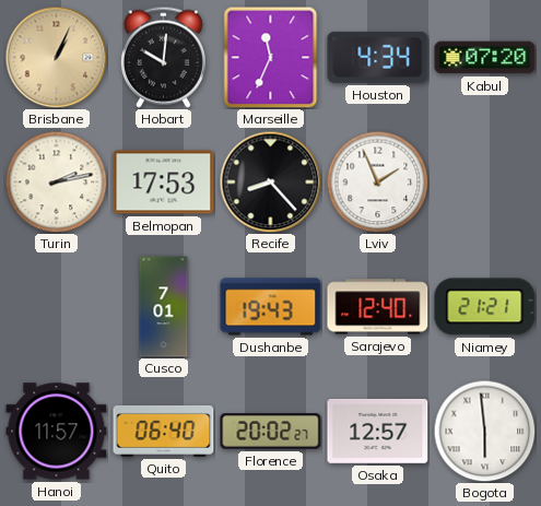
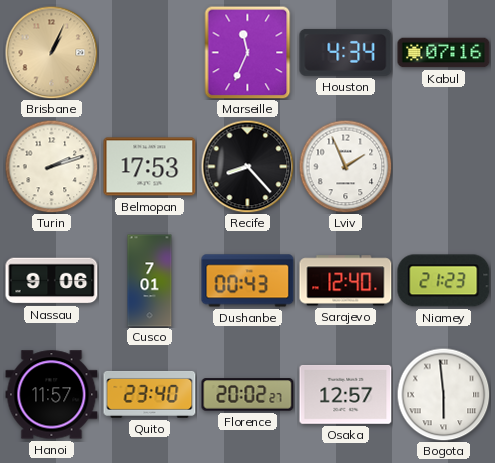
Hobart: 10:01 -> none
Kabul: 07:20 -> 07:16
Turin: 2:13 -> 2:12
Nassau: none -> 9:06
Dushanbe: 19:43 -> 00:43
Niamey: 21:21 -> 21:23
Quito: 06:40 -> 23:40
